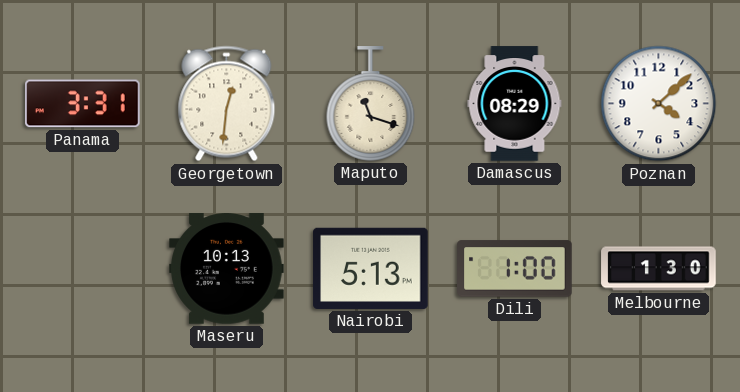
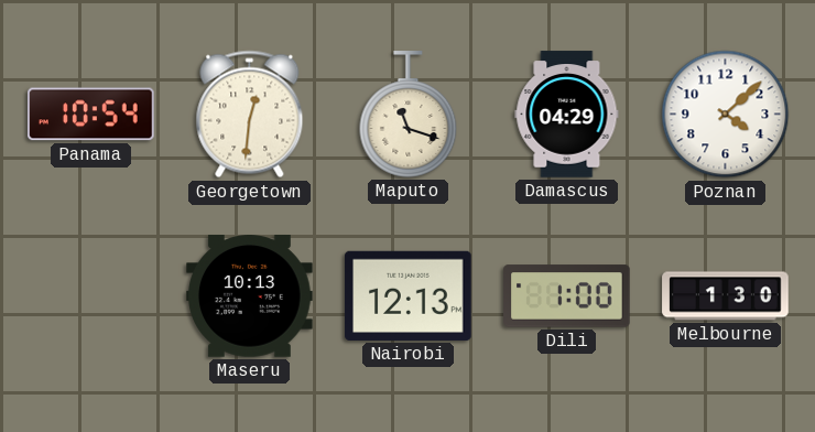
Panama: 3:31 -> 10:54
Damascus: 08:29 -> 04:29
Nairobi: 5:13 -> 12:13
